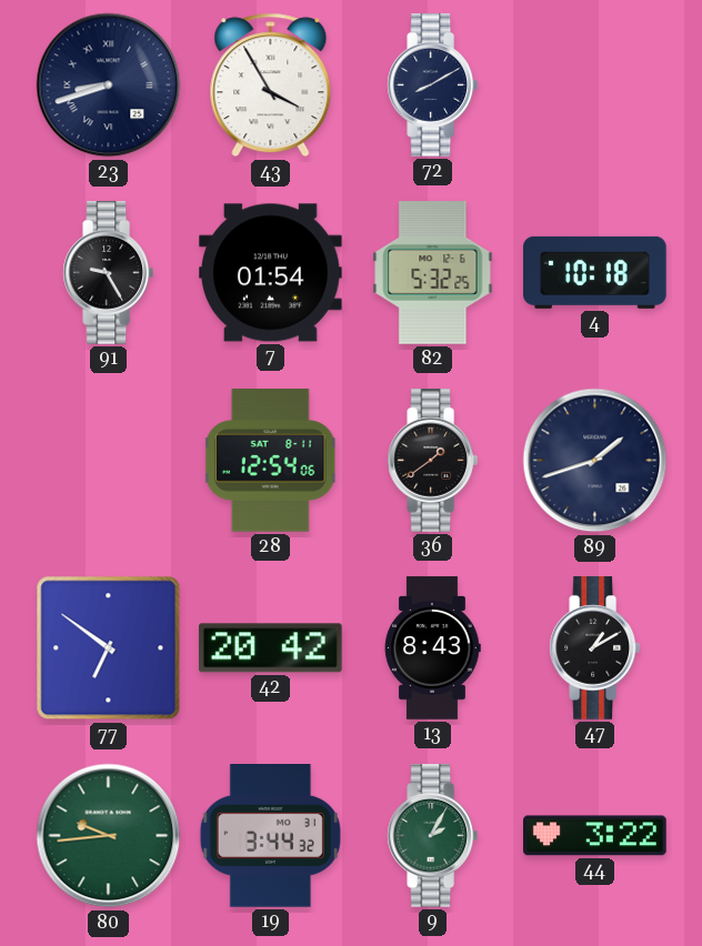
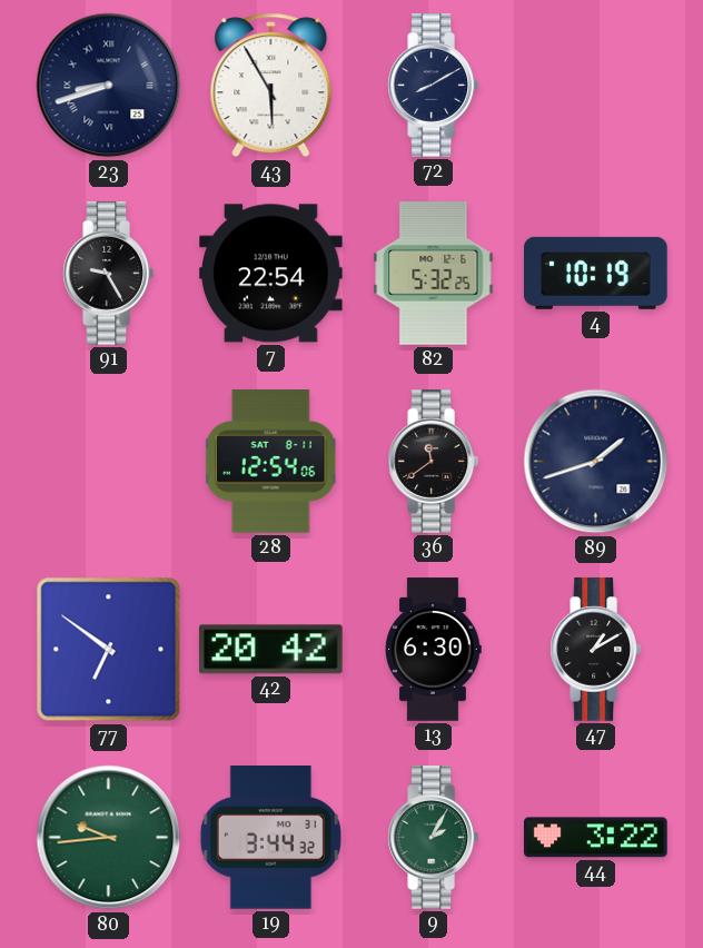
43: 3:55 -> 5:55
7: 01:54 -> 22:54
4: 10:18 -> 10:19
36: 1:39 -> 11:39
13: 8:43 -> 6:30
